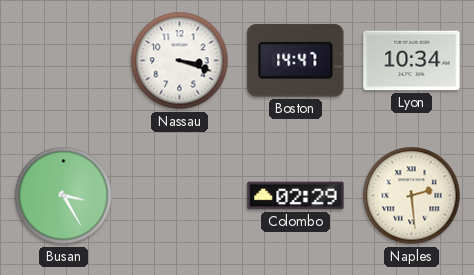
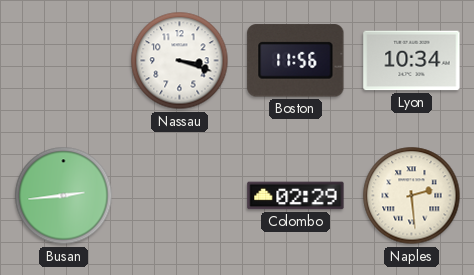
Boston: 14:47 -> 11:56
Busan: 3:25 -> 2:44
